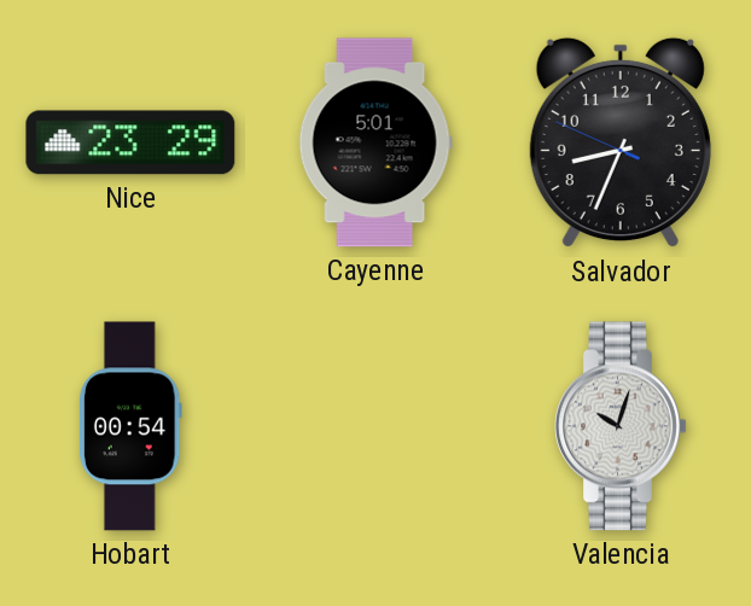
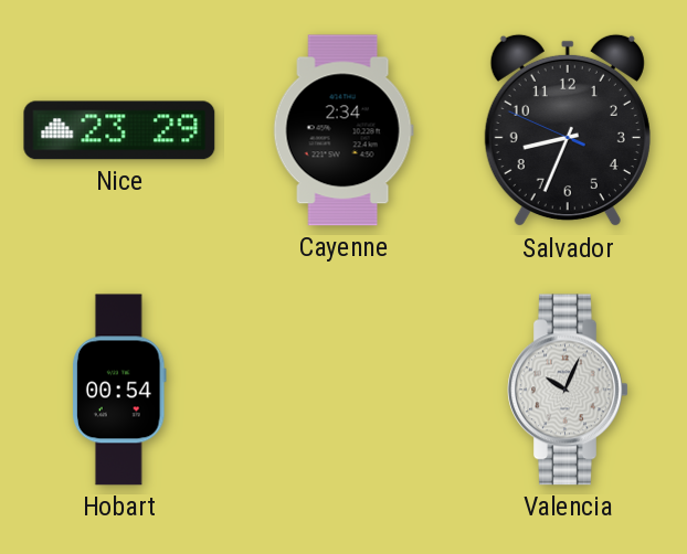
Cayenne: 5:01 -> 2:34
Valencia: 10:03 -> 10:04
